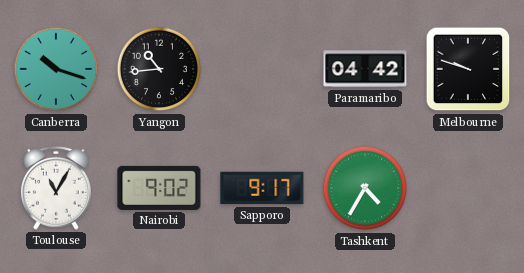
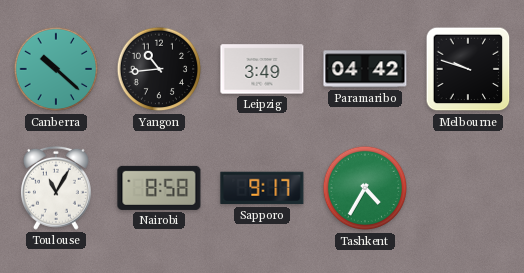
Canberra: 10:18 -> 10:22
Leipzig: none -> 3:49
Nairobi: 9:02 -> 8:58
